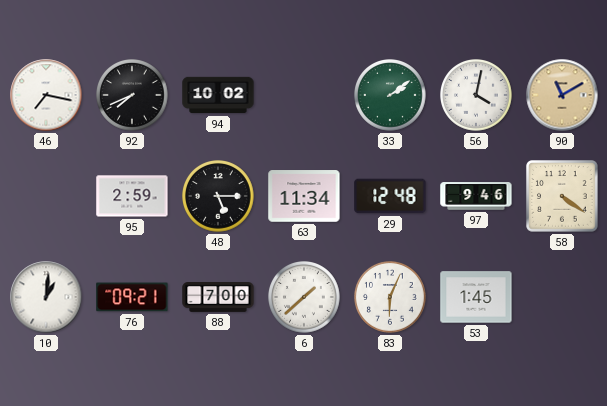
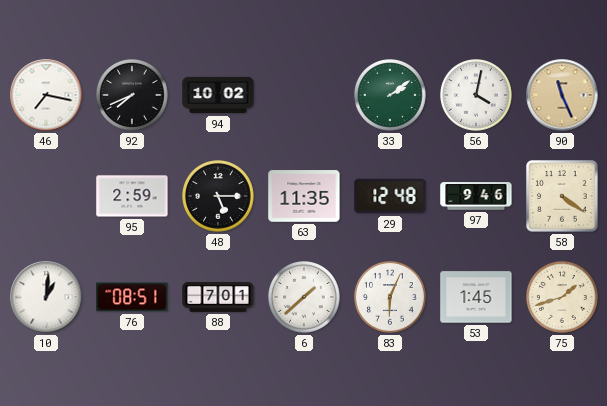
90: 11:10 -> 11:26
63: 11:34 -> 11:35
76: 09:21 -> 08:51
88: 7:00 -> 7:01
75: none -> 1:42
